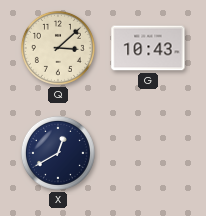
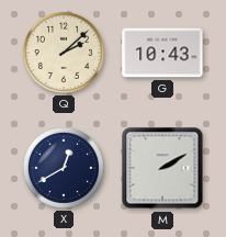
Q: 3:08 -> 2:08
M: none -> 2:10
